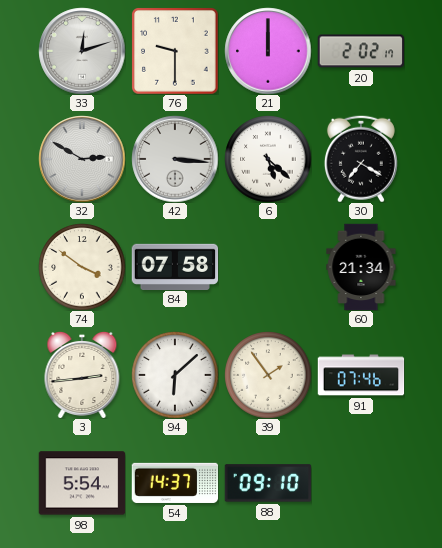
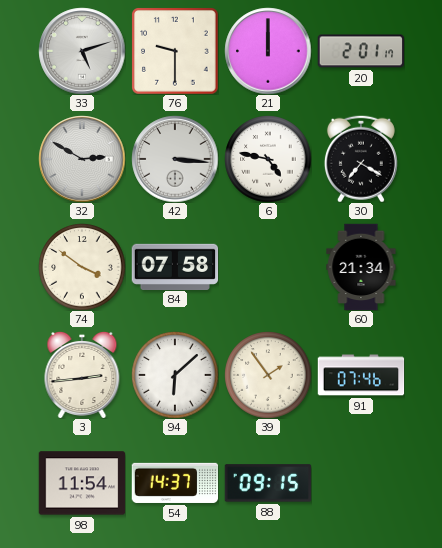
33: 12:12 -> 5:12
20: 2:02 -> 2:01
6: 5:22 -> 4:47
98: 5:54 -> 11:54
88: 09:10 -> 09:15
